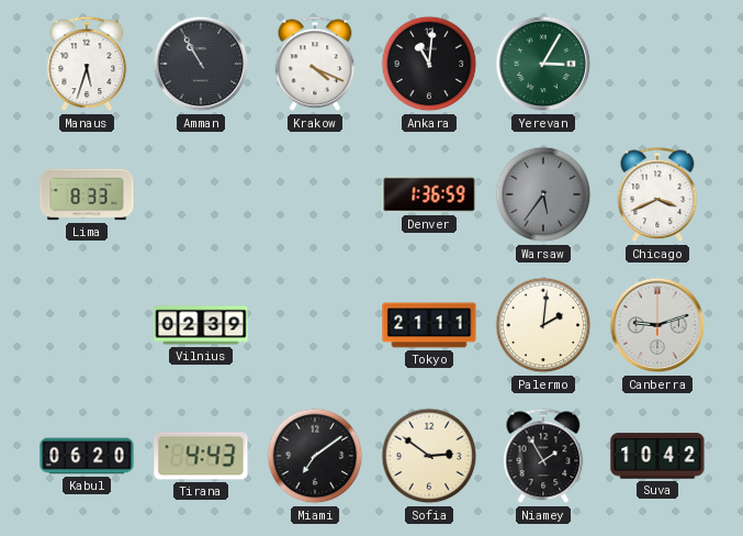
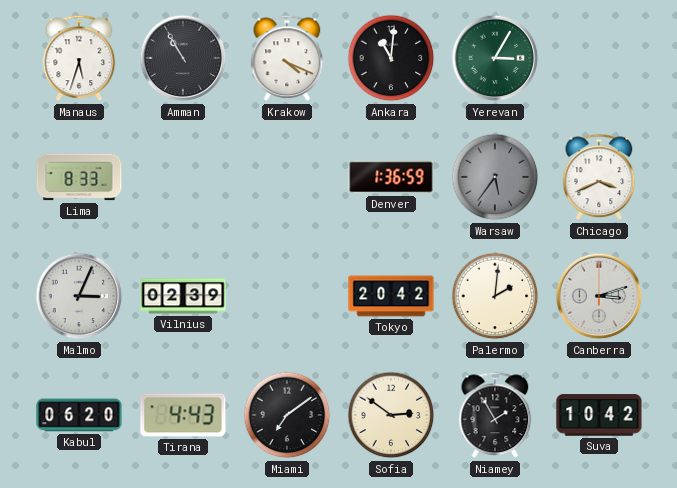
Malmo: none -> 3:04
Tokyo: 21:11 -> 20:42
Canberra: 9:12 -> 3:12
